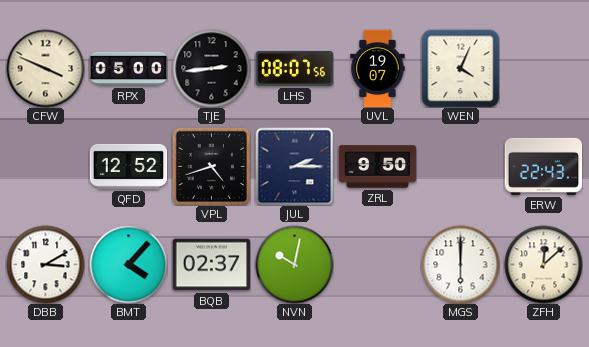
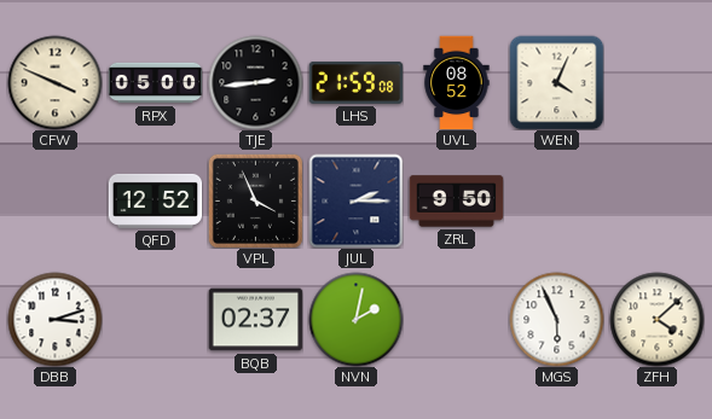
LHS: 08:07 -> 21:59
UVL: 19:07 -> 08:52
VPL: 4:42 -> 3:56
ERW: 22:43 -> none
DBB: 3:10 -> 3:12
BMT: 4:07 -> none
NVN: 10:02 -> 2:02
MGS: 6:00 -> 5:56
ZFH: 12:08 -> 4:08
